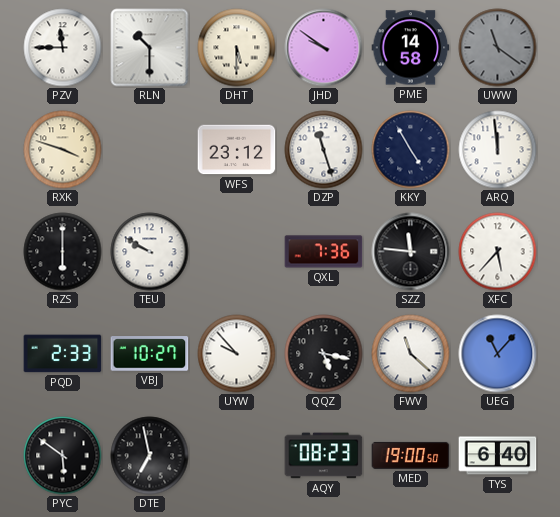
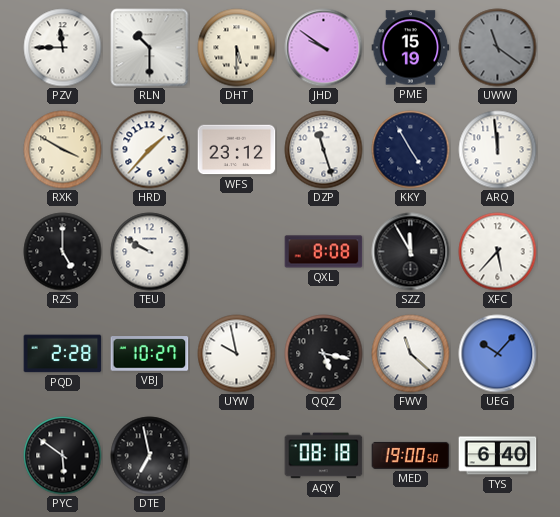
PME: 14:58 -> 15:19
RXK: 3:48 -> 3:50
HRD: none -> 1:37
RZS: 6:00 -> 5:00
QXL: 7:36 -> 8:08
SZZ: 11:46 -> 11:55
PQD: 2:33 -> 2:28
UYW: 9:53 -> 9:58
UEG: 11:07 -> 10:07
AQY: 08:23 -> 08:18
